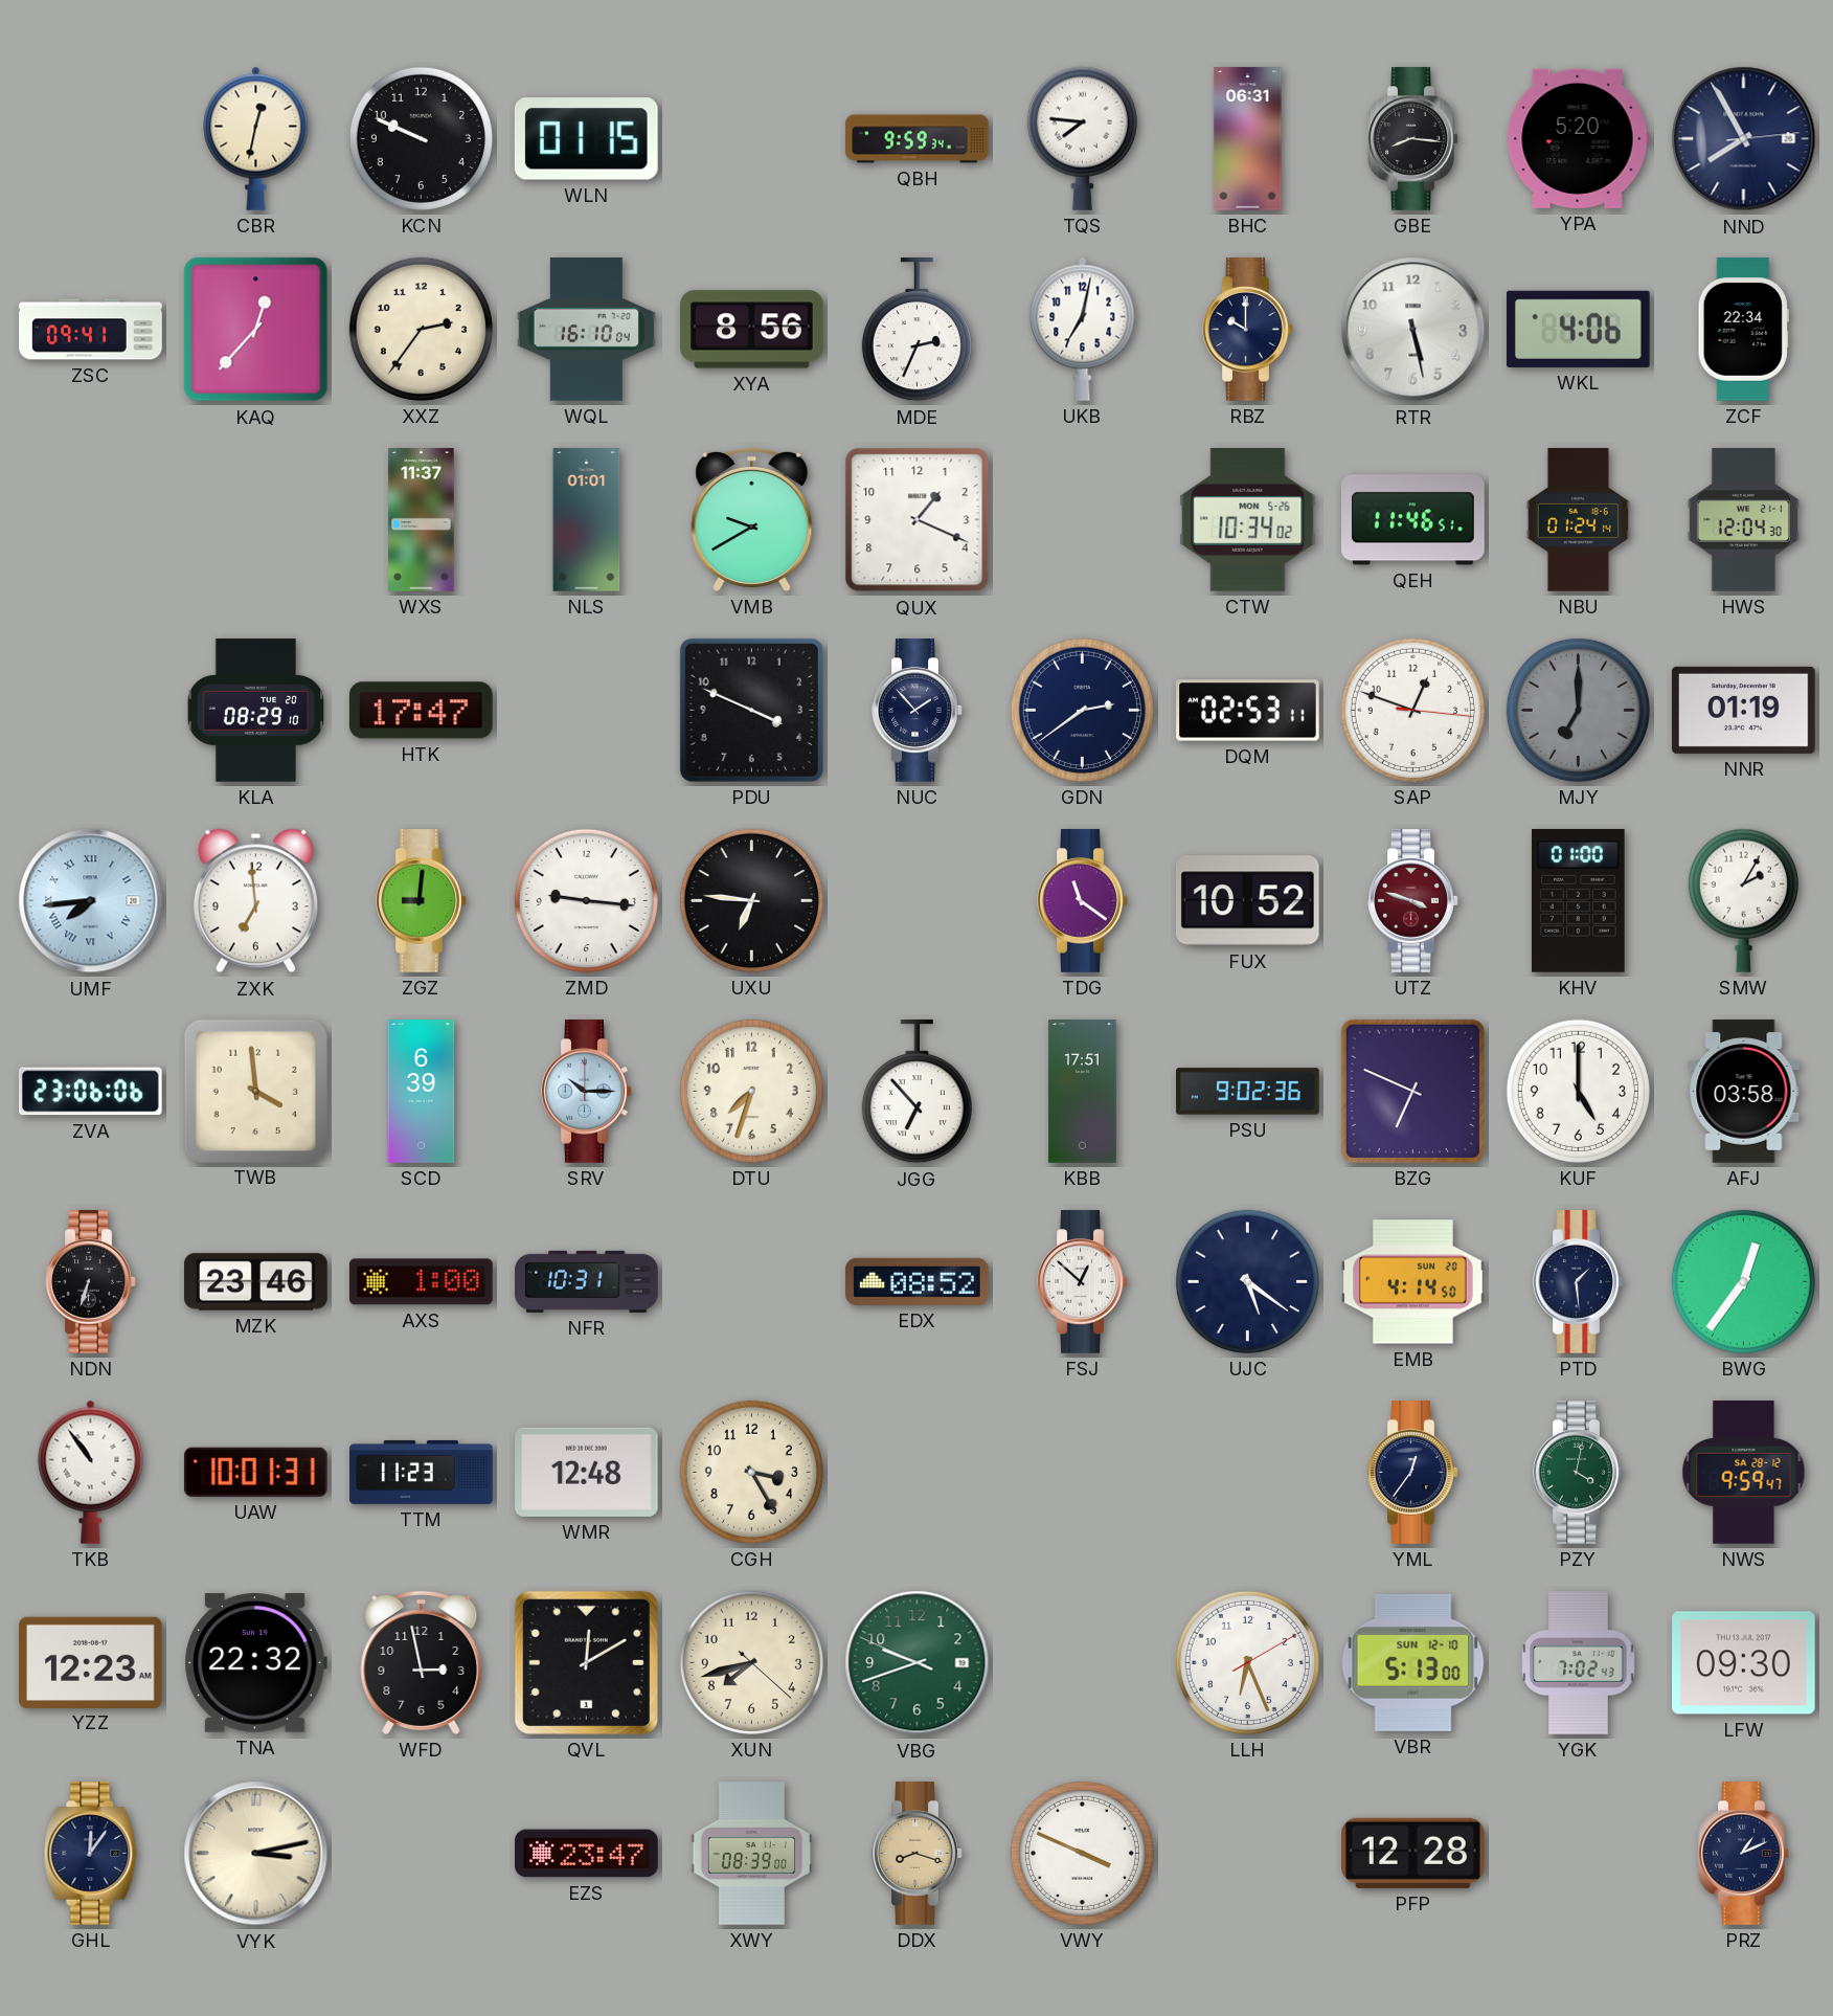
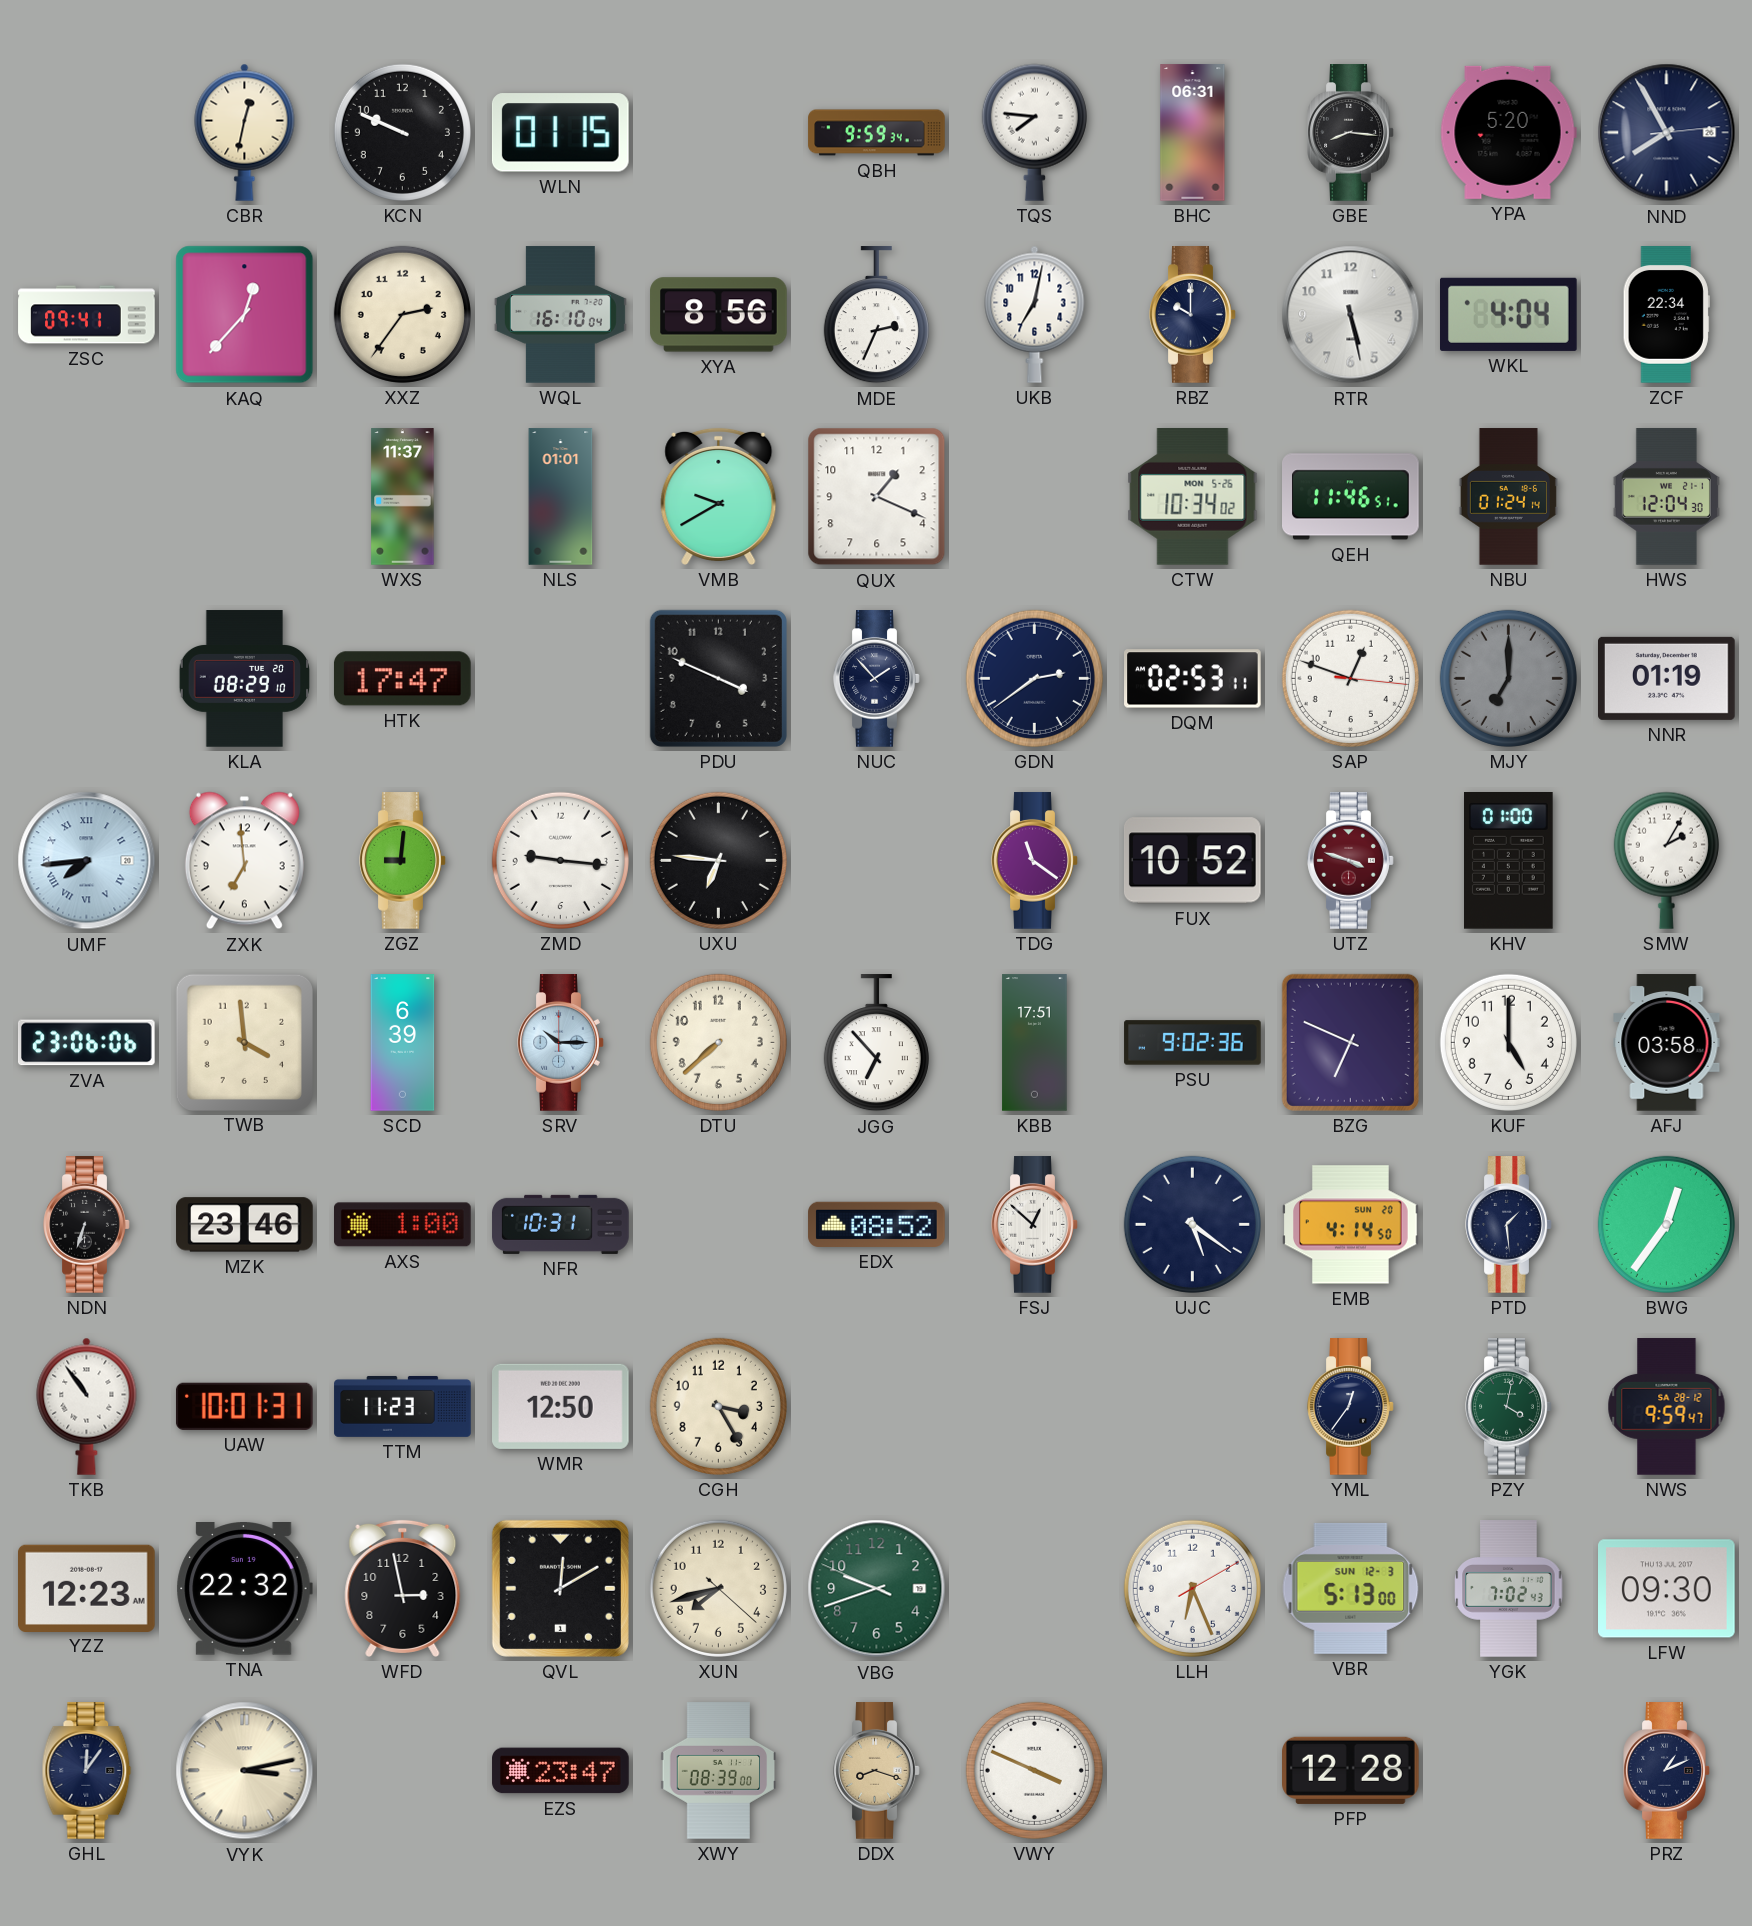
WKL: 4:06 -> 4:04
DTU: 7:33 -> 7:38
WMR: 12:48 -> 12:50
VBR date: SUN 12-10 -> SUN 12-3
